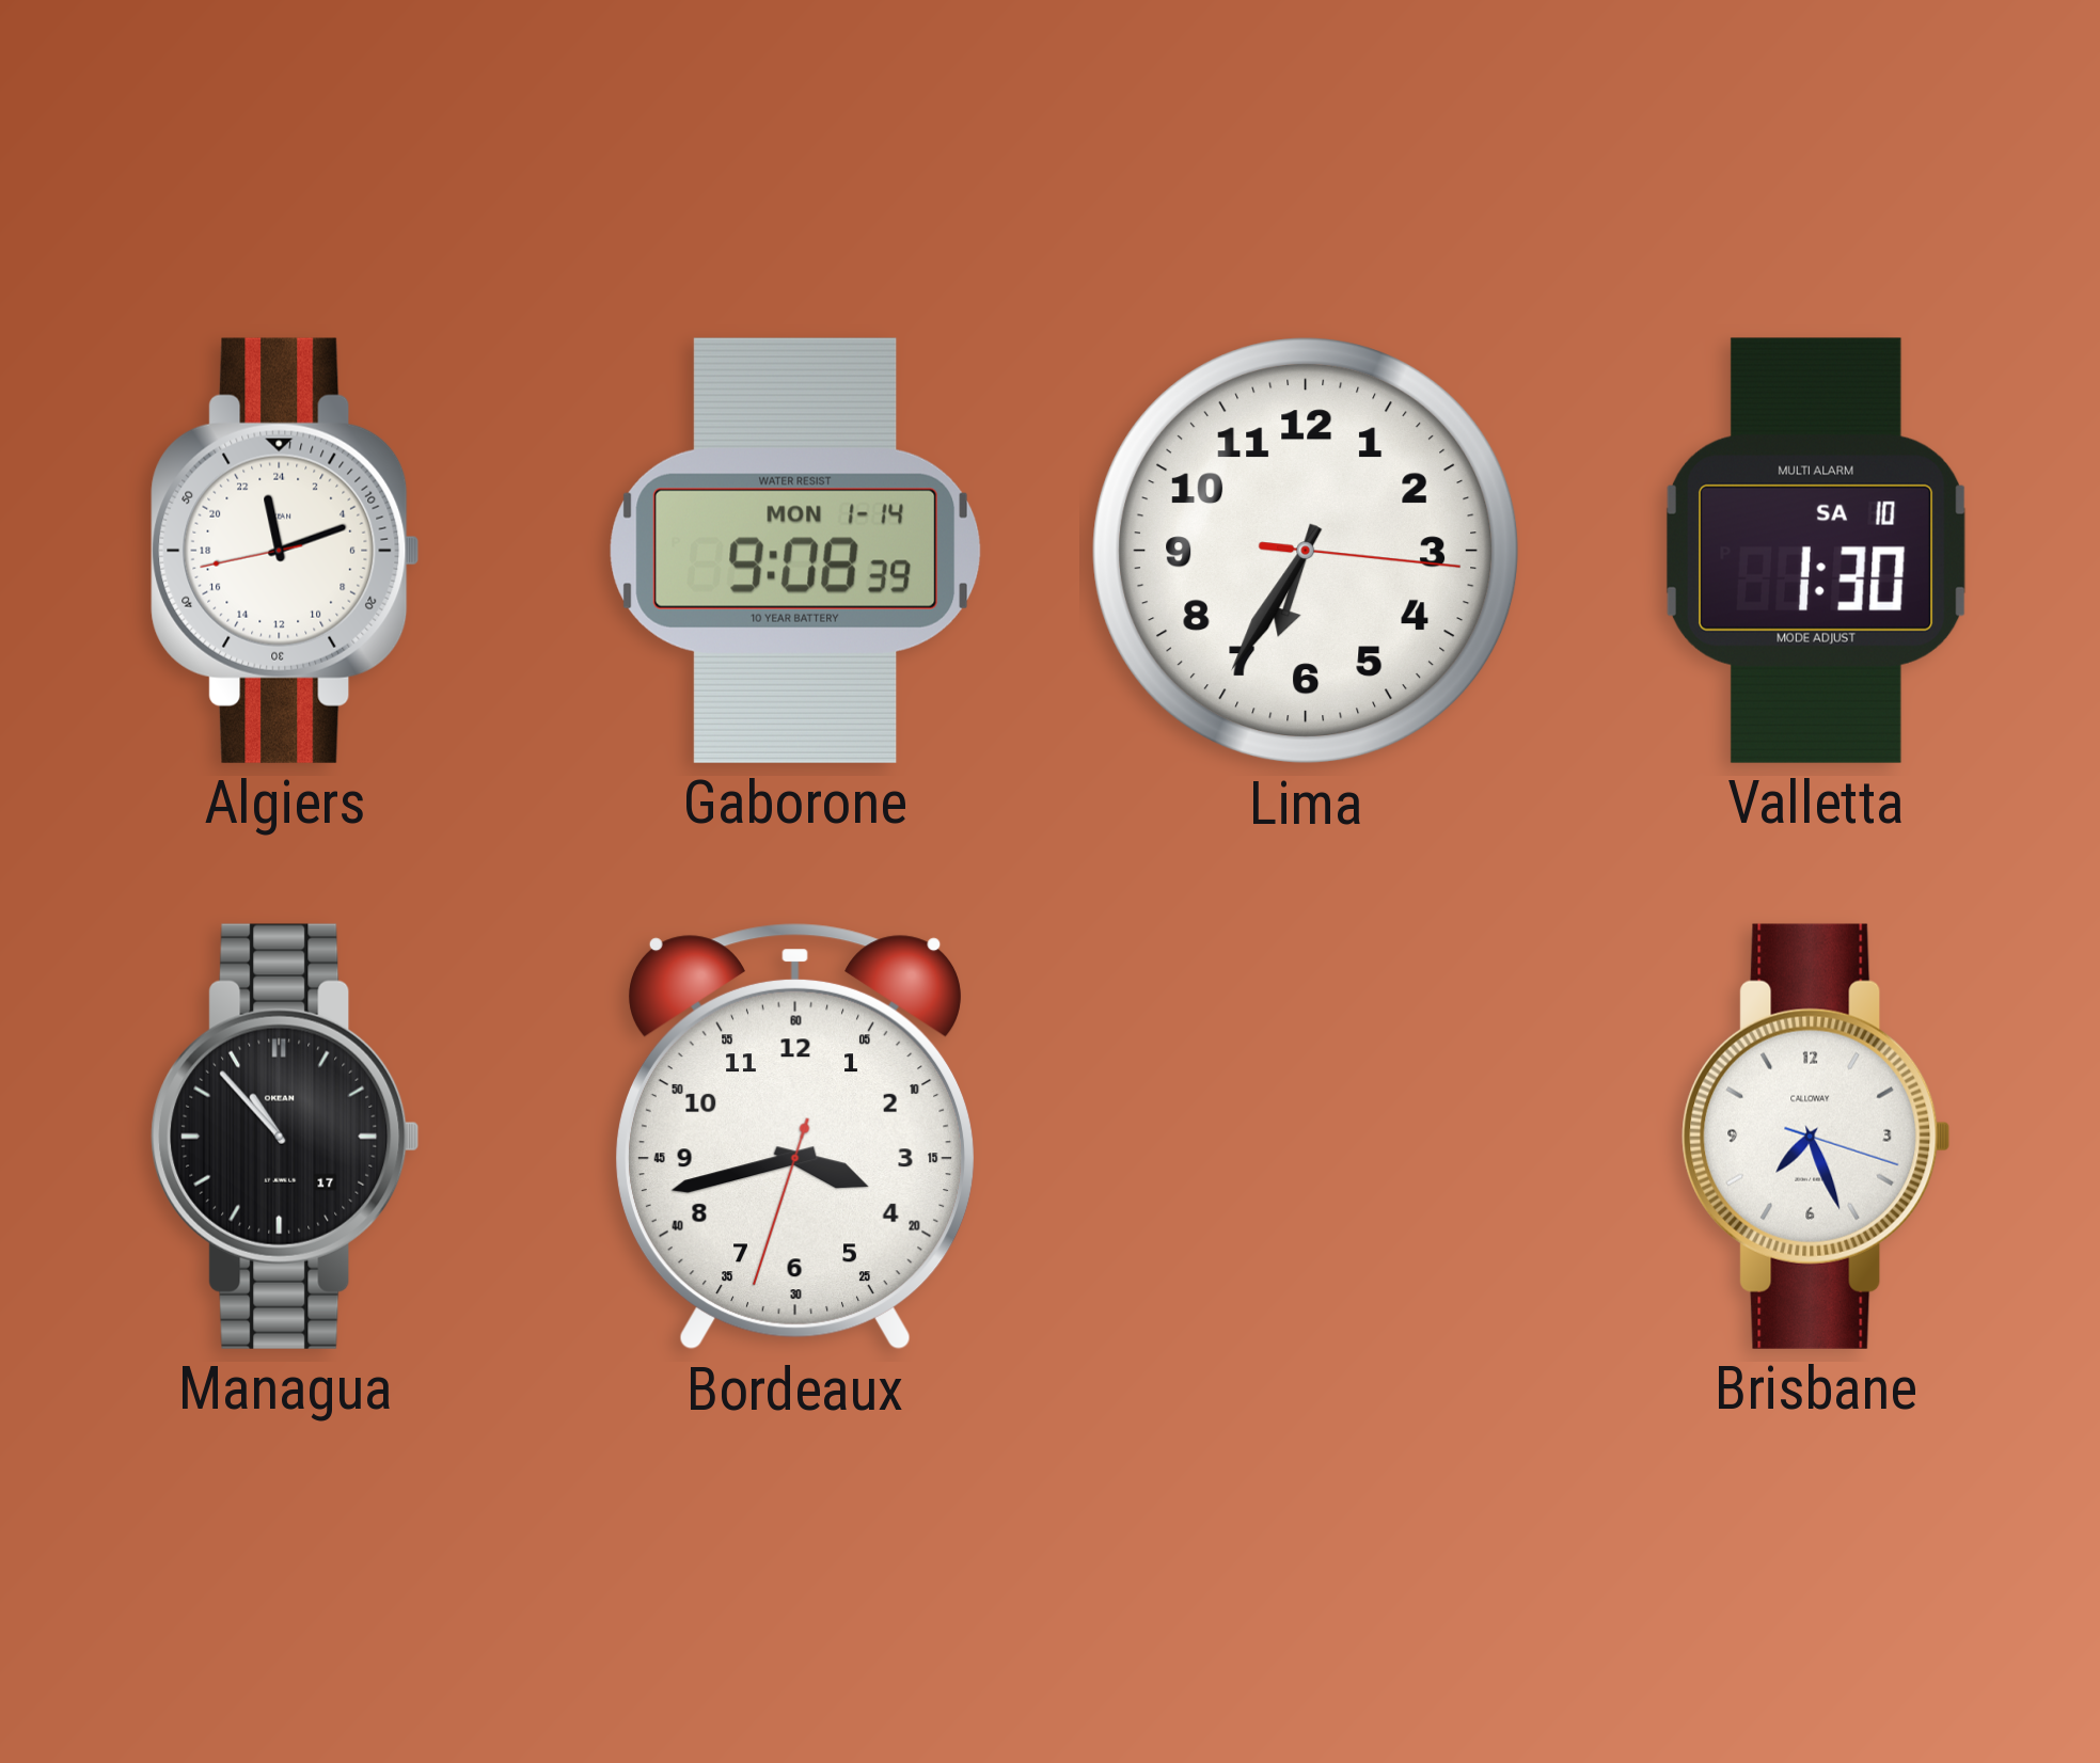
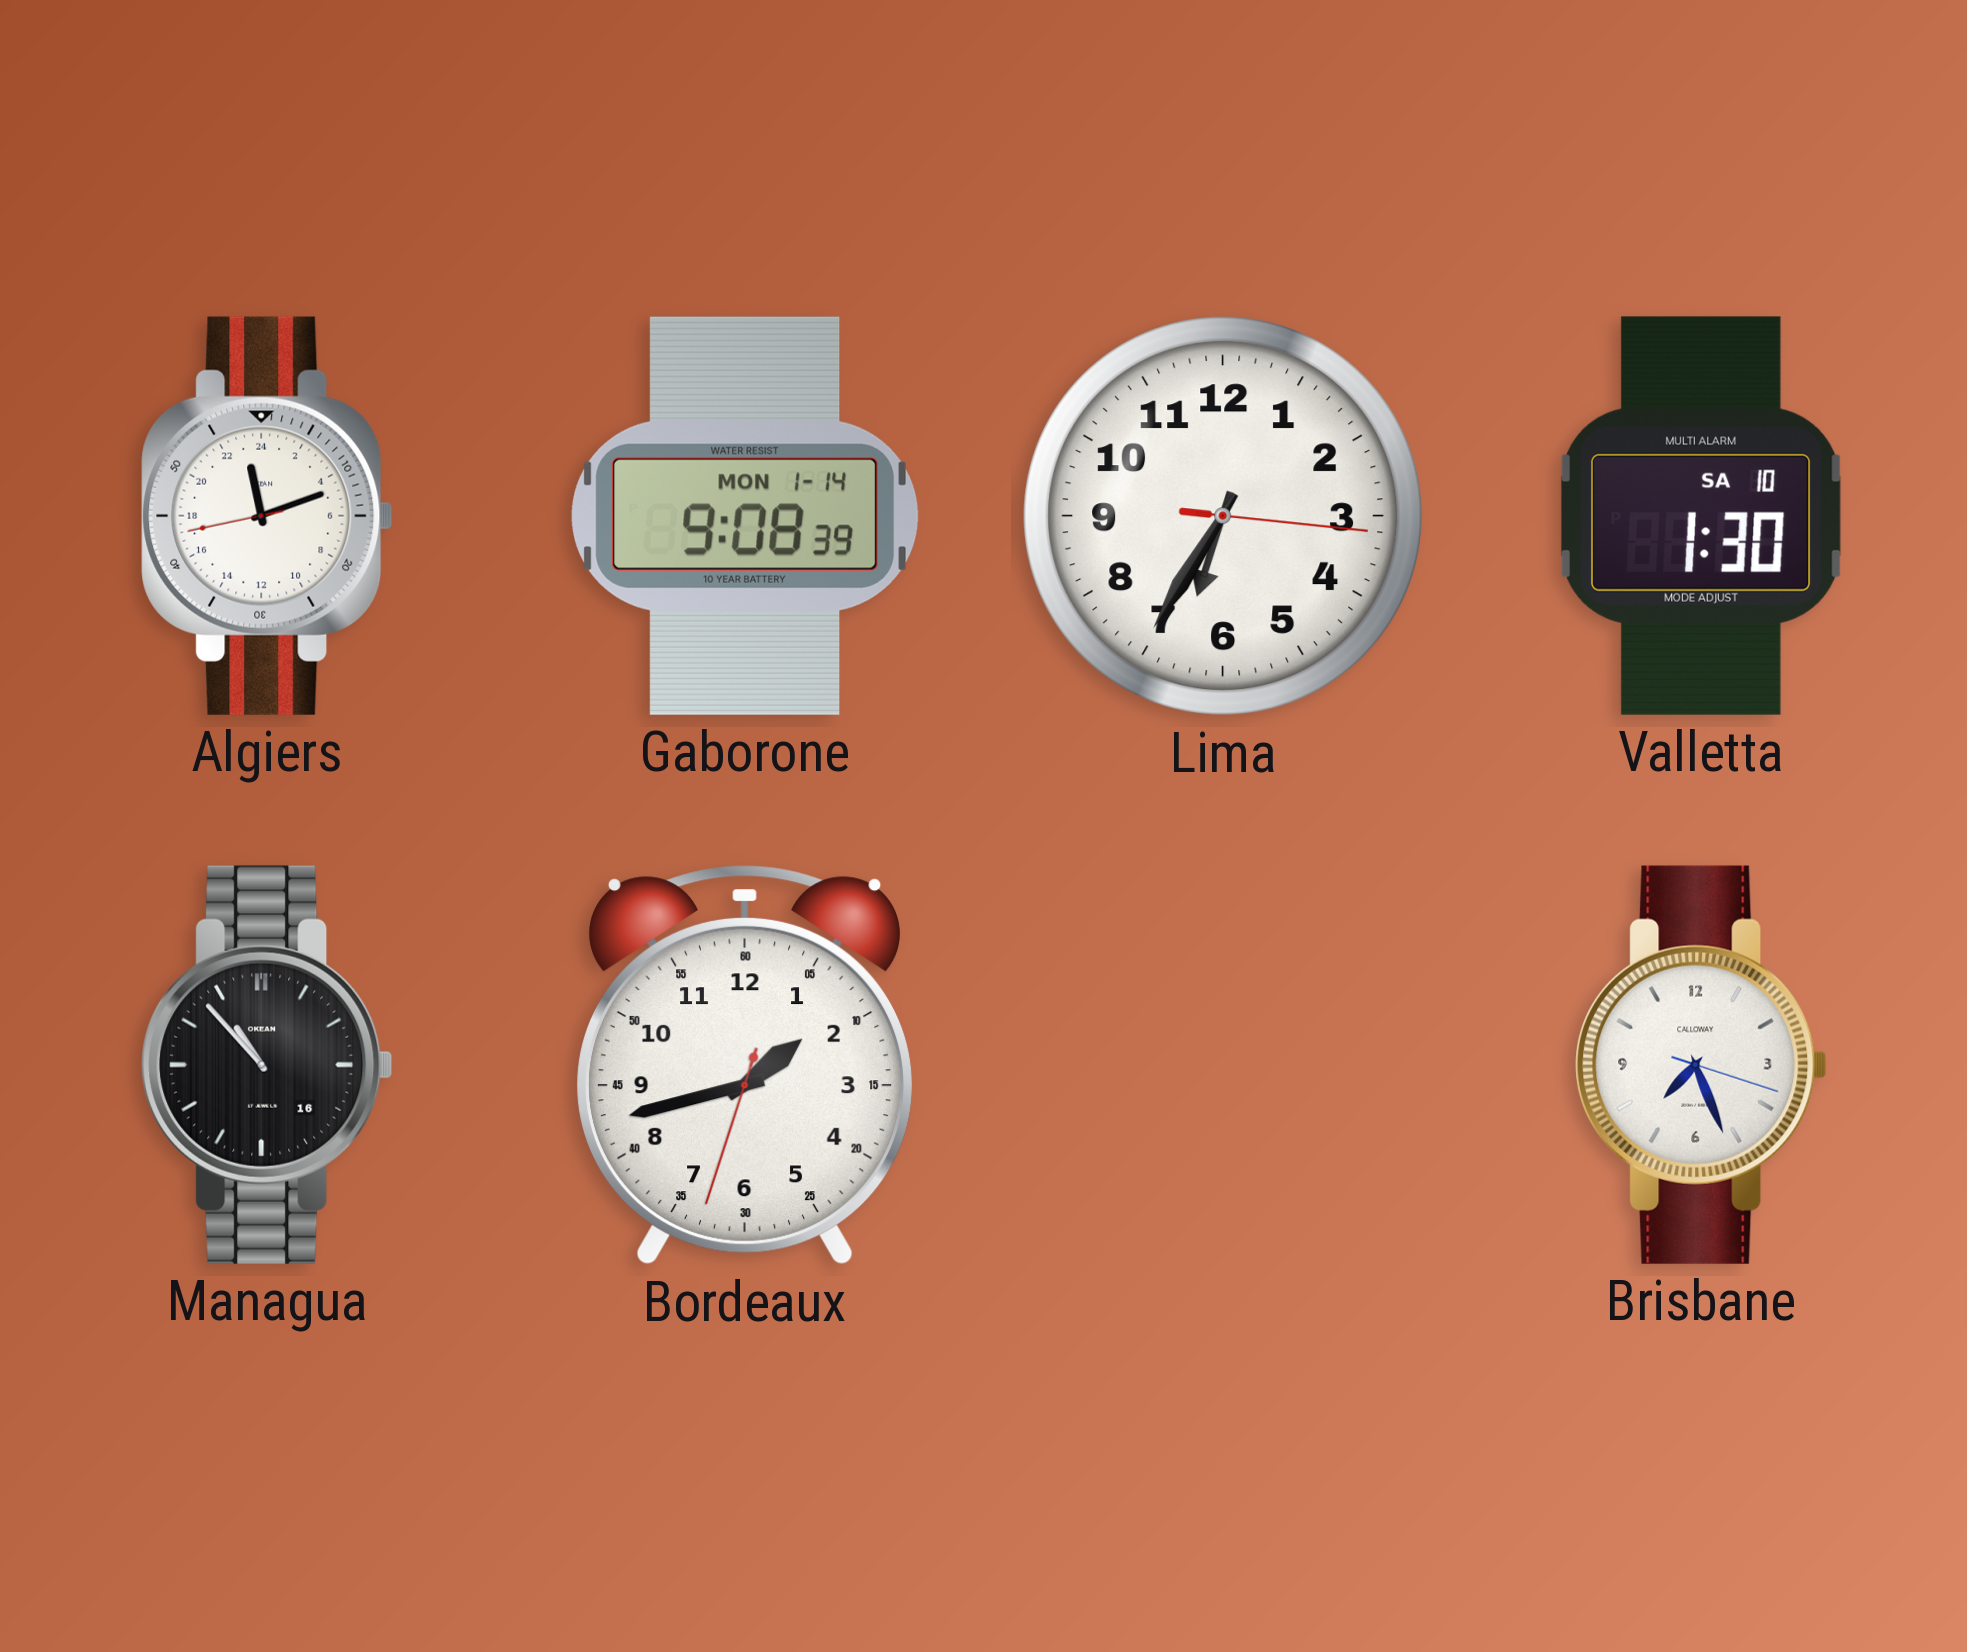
Managua date: 17 -> 16
Bordeaux: 3:42 -> 1:42
